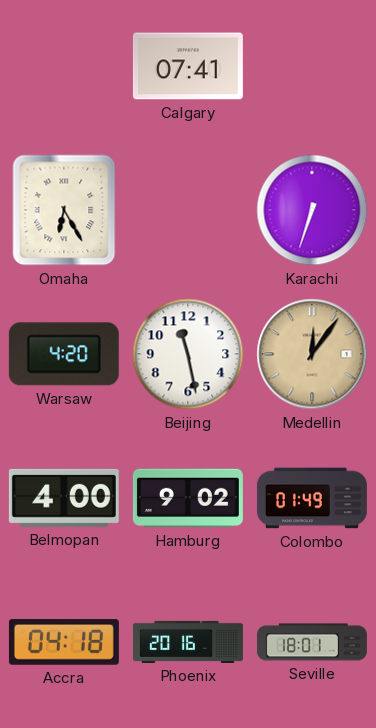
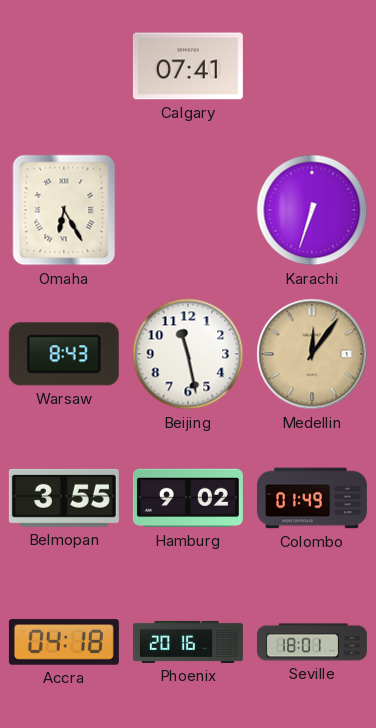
Warsaw: 4:20 -> 8:43
Belmopan: 4:00 -> 3:55
